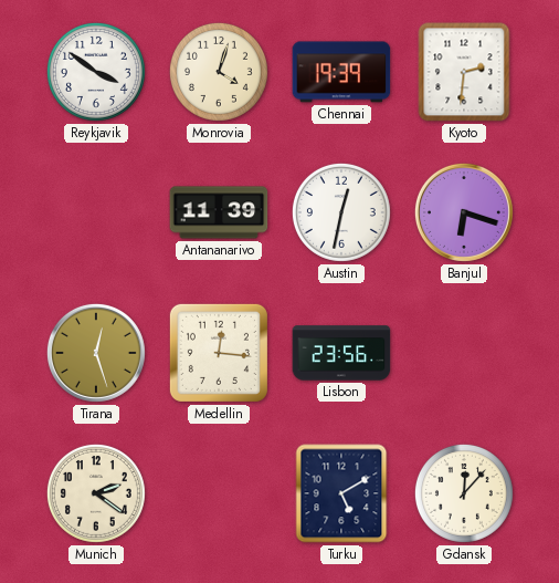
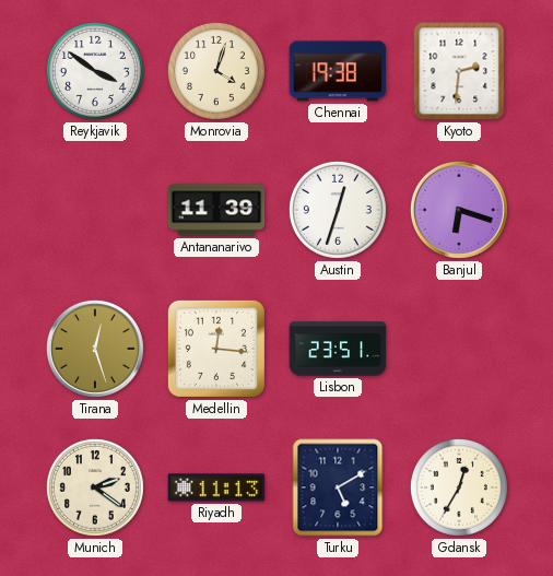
Chennai: 19:39 -> 19:38
Austin: 12:32 -> 12:33
Lisbon: 23:56 -> 23:51
Riyadh: none -> 11:13
Gdansk: 12:07 -> 12:35
